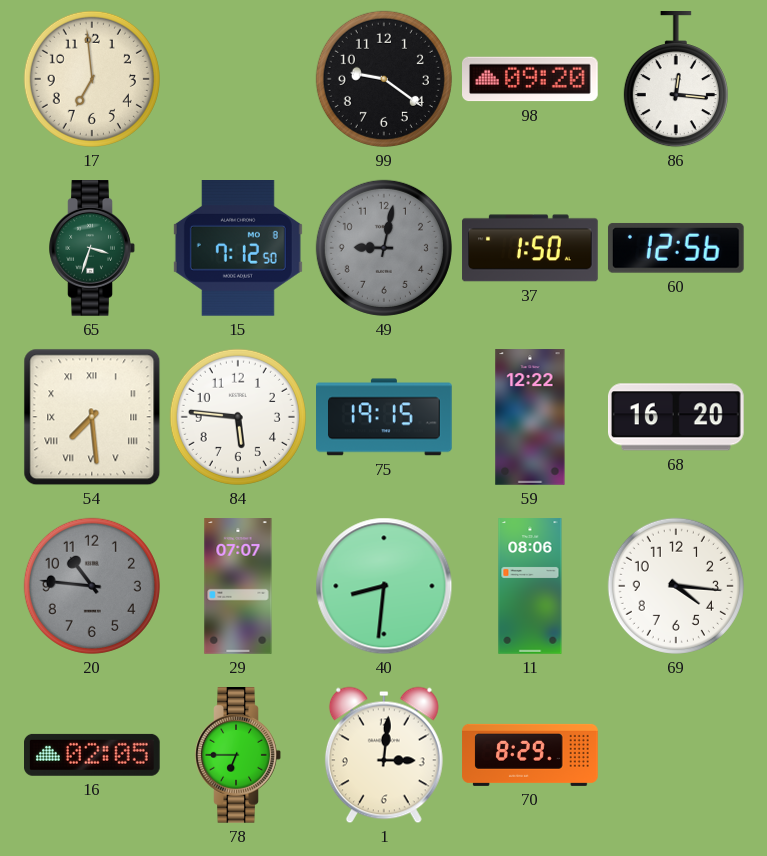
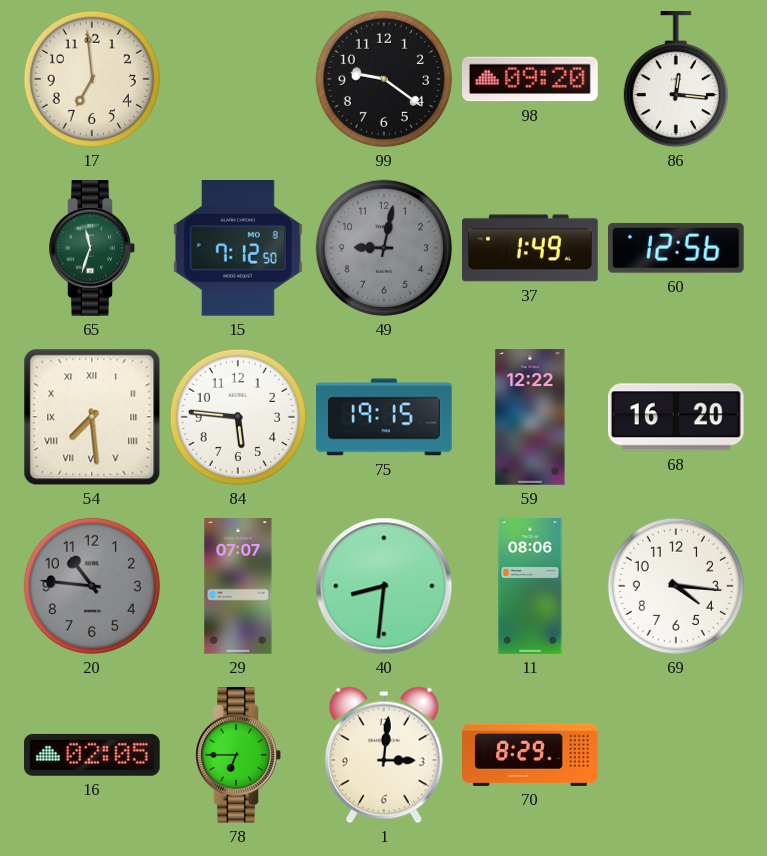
65: 3:33 -> 11:33
37: 1:50 -> 1:49
